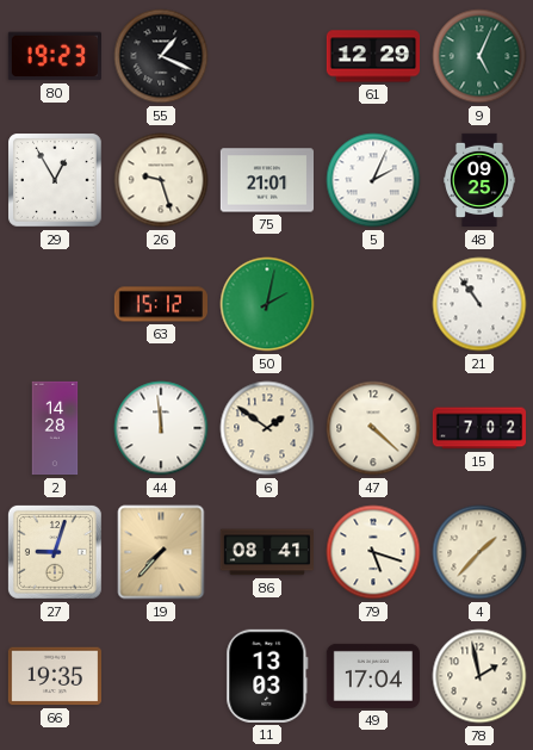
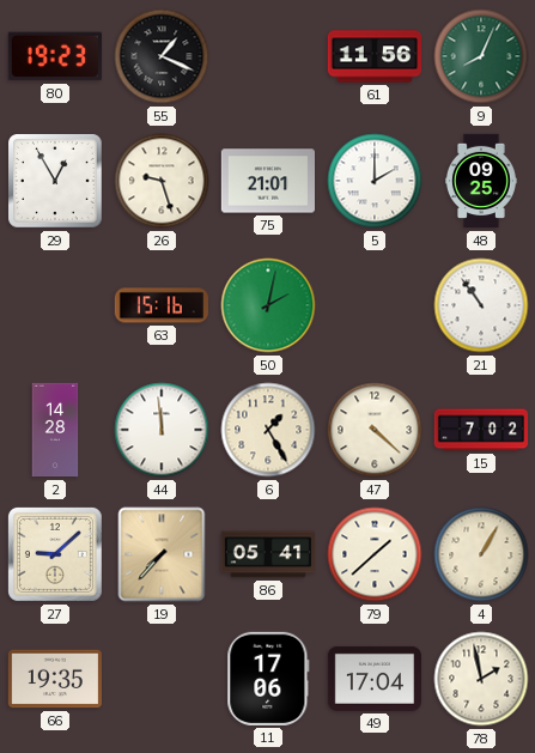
61: 12:29 -> 11:56
9: 5:04 -> 8:04
5: 2:04 -> 2:00
63: 15:12 -> 15:16
6: 1:51 -> 1:25
27: 9:03 -> 9:08
86: 08:41 -> 05:41
79: 5:18 -> 1:38
4: 1:37 -> 1:05
11: 13:03 -> 17:06
